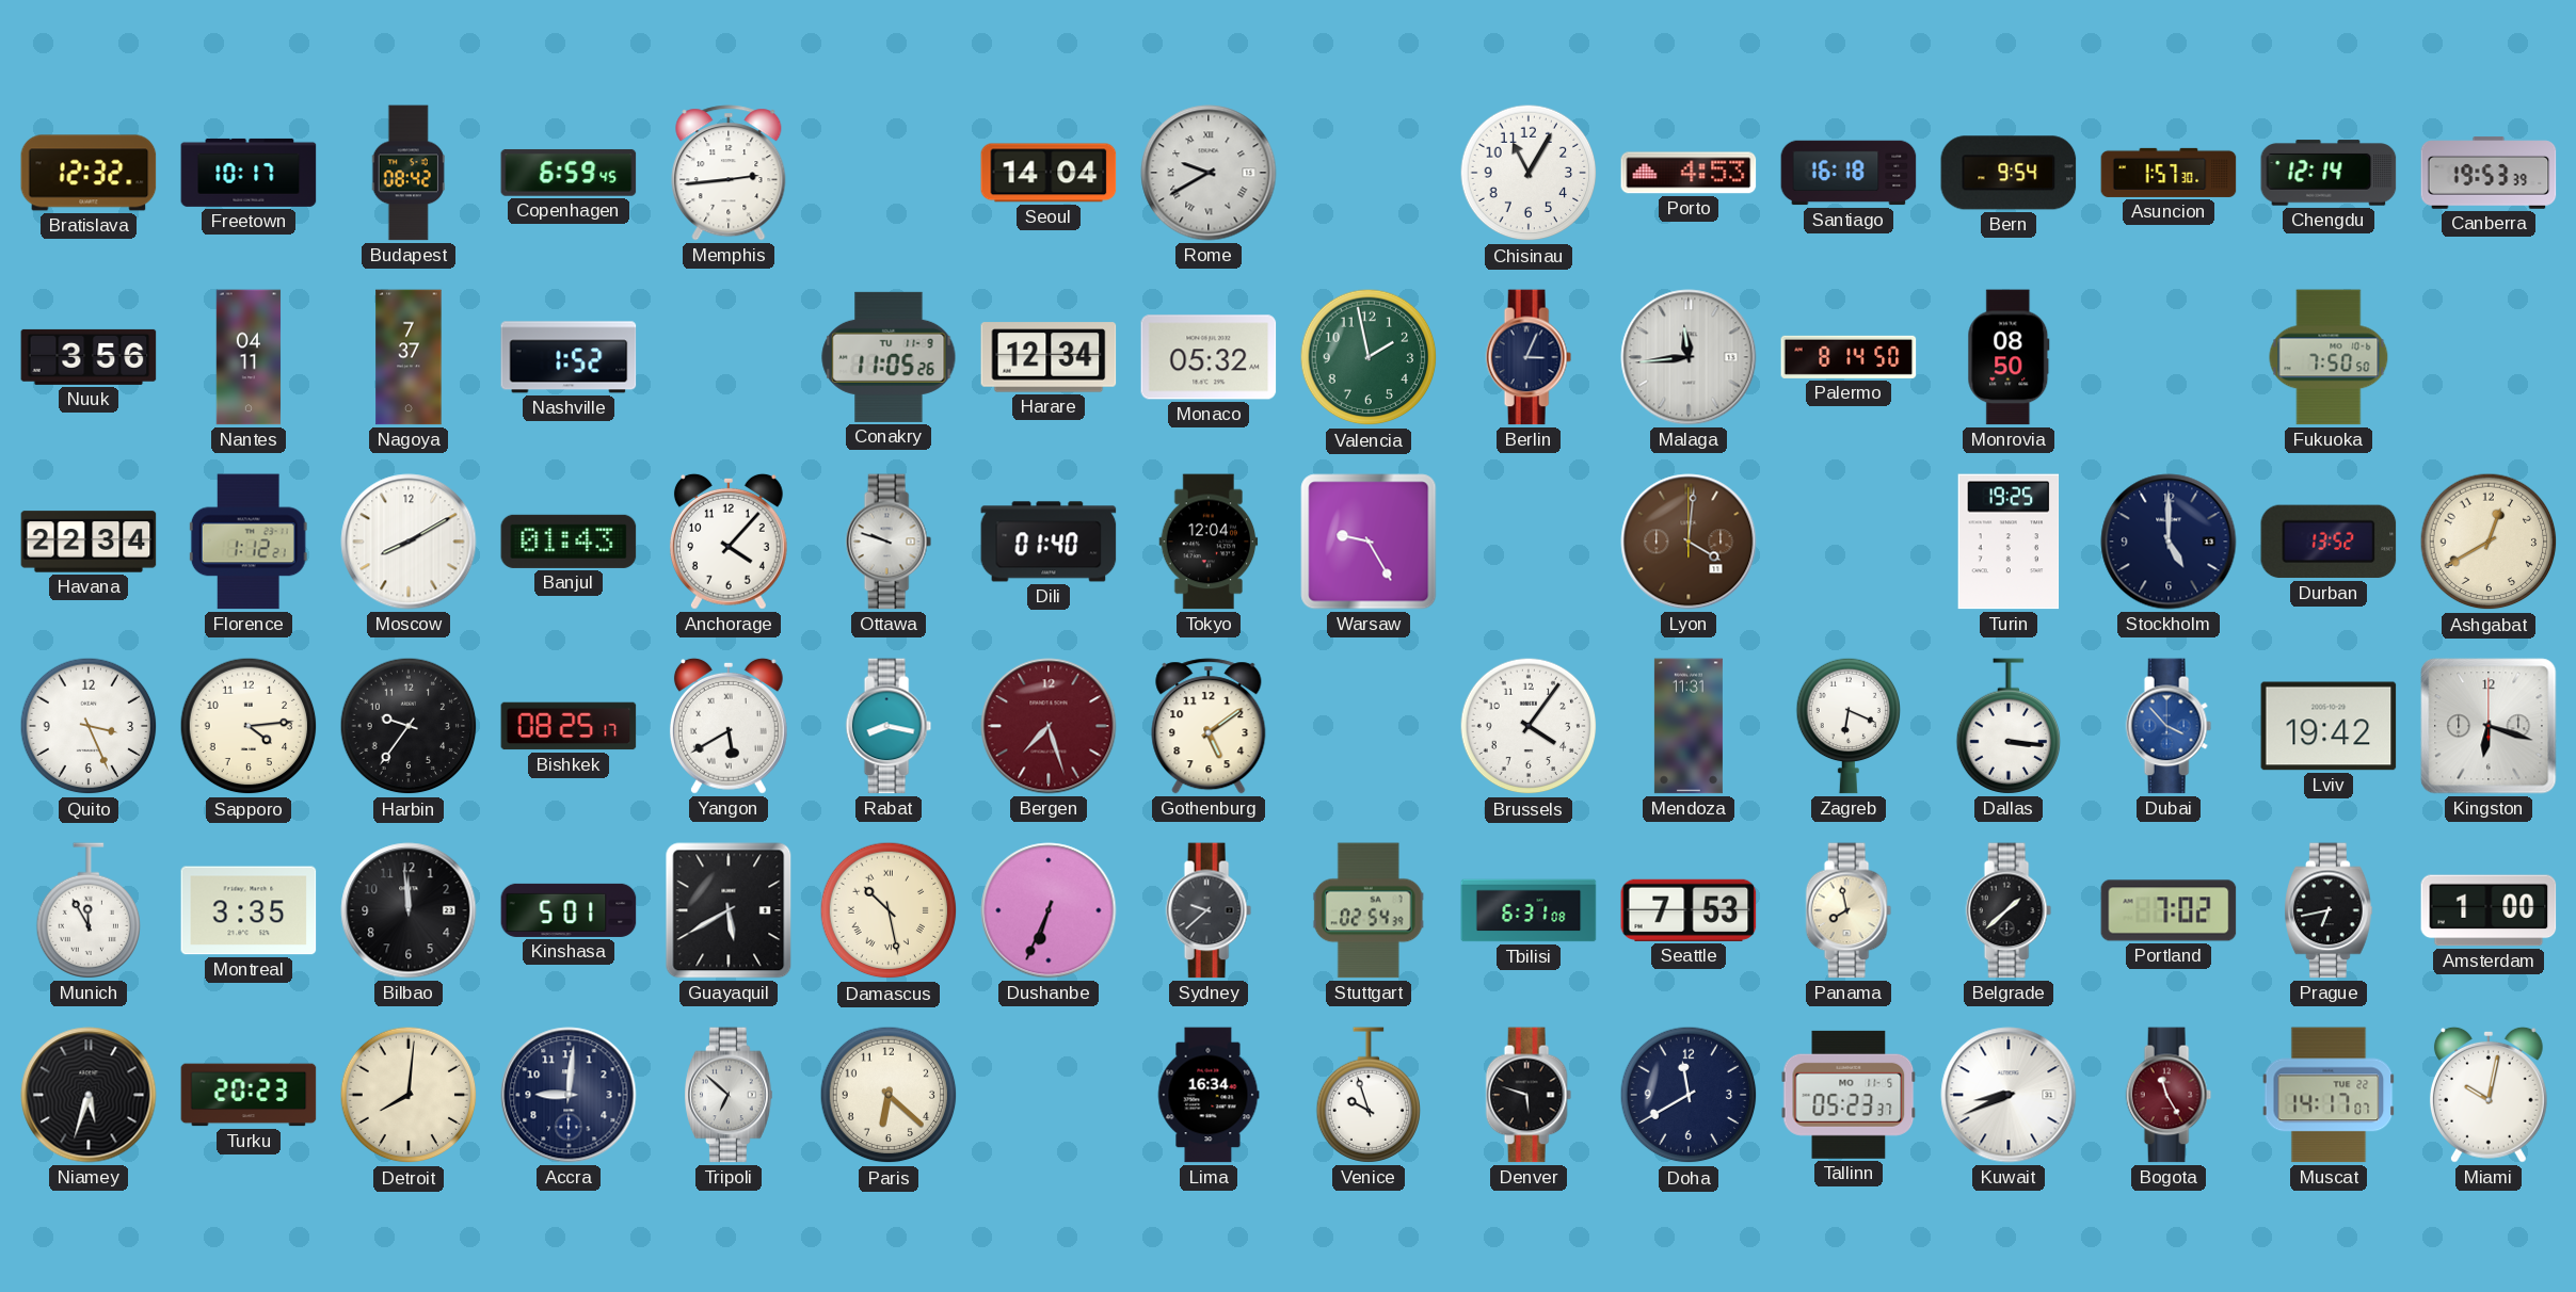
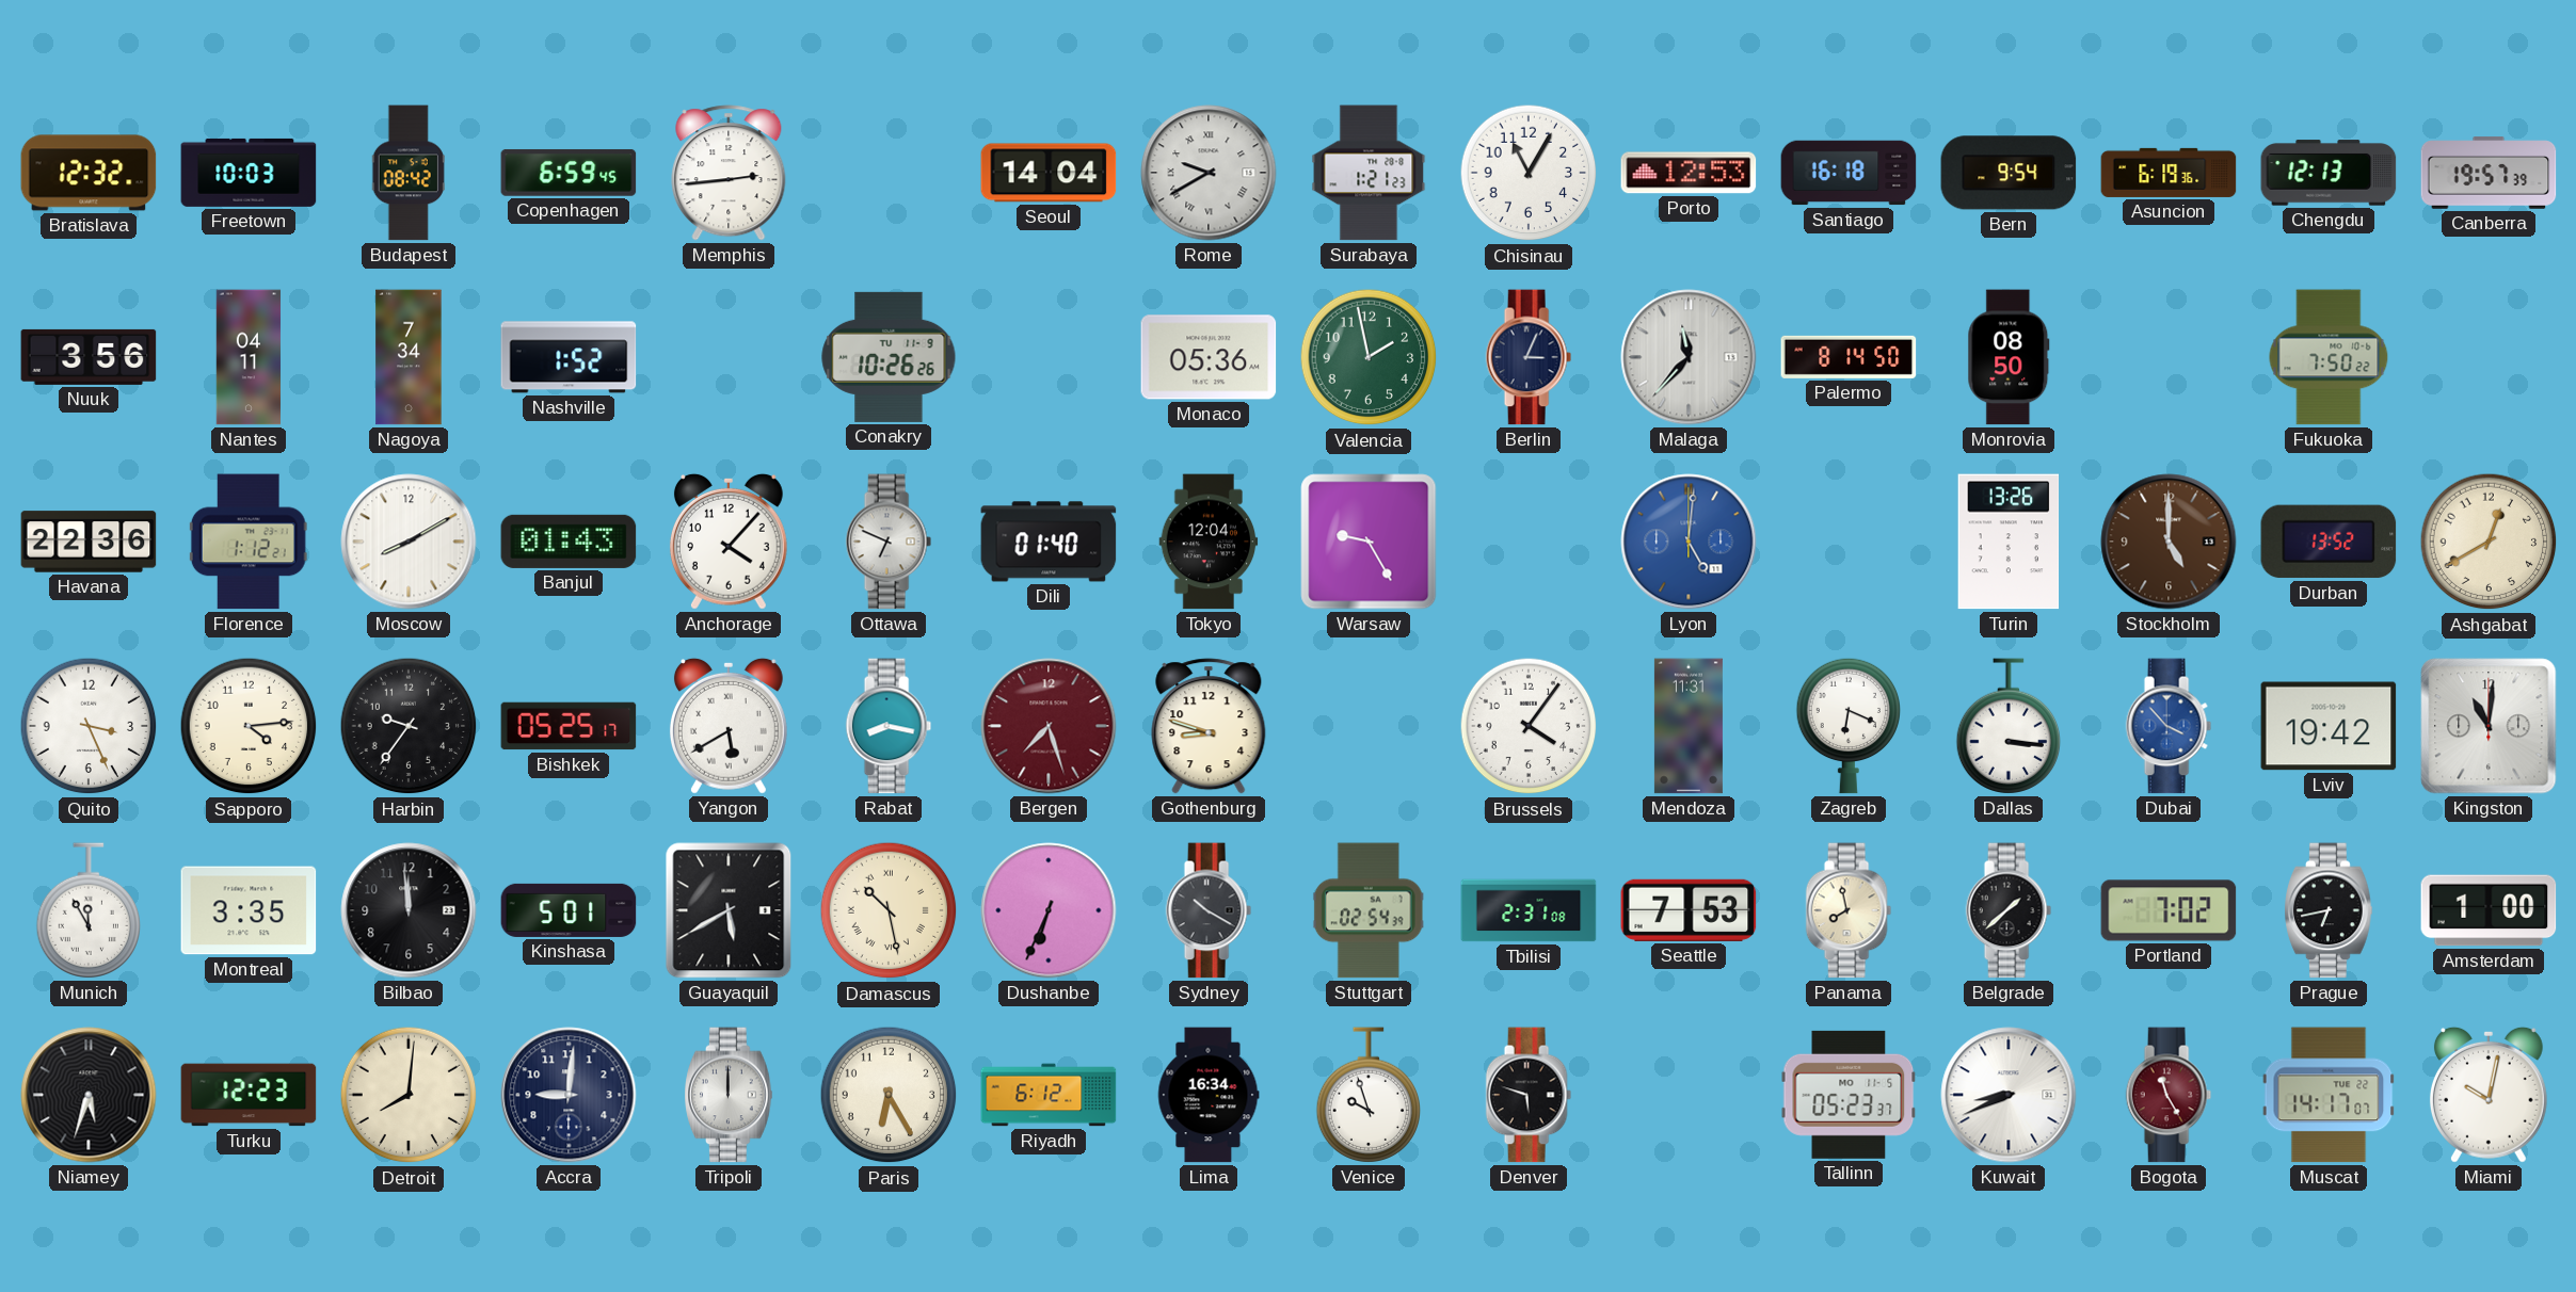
Freetown: 10:17 -> 10:03
Surabaya: none -> 1:21
Porto: 4:53 -> 12:53
Asuncion: 1:57 -> 6:19
Chengdu: 12:14 -> 12:13
Canberra: 19:53 -> 19:57
Nagoya: 7:37 -> 7:34
Conakry: 11:05 -> 10:26
Harare: 12:34 -> none
Monaco: 05:32 -> 05:36
Malaga: 11:44 -> 11:37
Fukuoka: 7:50:50 -> 7:50:22
Havana: 22:34 -> 22:36
Ottawa: 9:48 -> 6:49
Lyon: 4:01 -> 5:01
Lyon dial: brown -> blue
Turin: 19:25 -> 13:26
Stockholm dial: navy -> brown
Bishkek: 08:25 -> 05:25
Gothenburg: 5:09 -> 8:48
Kingston: 6:18 -> 11:01
Sydney: 9:38 -> 10:20
Tbilisi: 6:31 -> 2:31
Turku: 20:23 -> 12:23
Tripoli: 6:52 -> 12:00
Paris: 6:22 -> 6:25
Riyadh: none -> 6:12
Doha: 11:40 -> none
